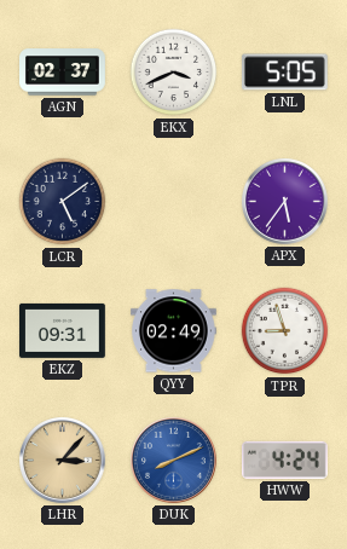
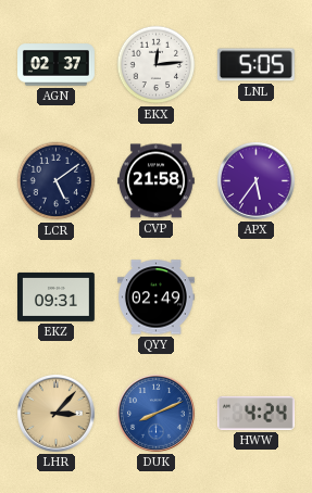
EKX: 3:41 -> 12:14
CVP: none -> 21:58
TPR: 8:57 -> none
